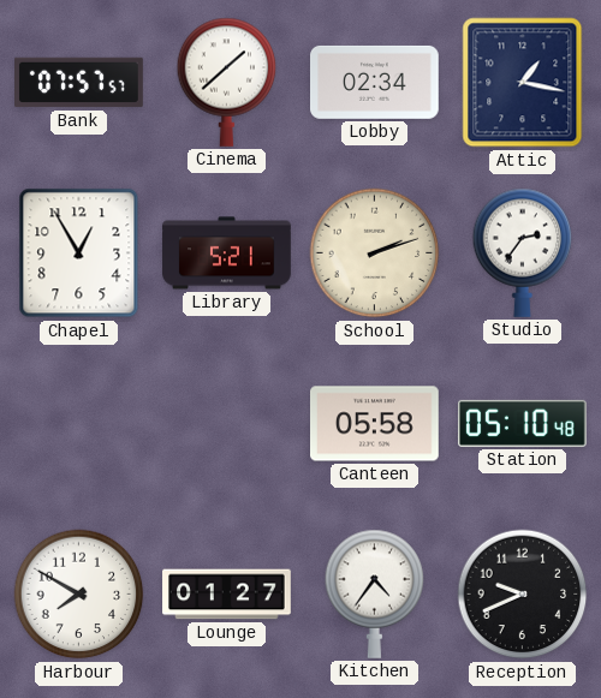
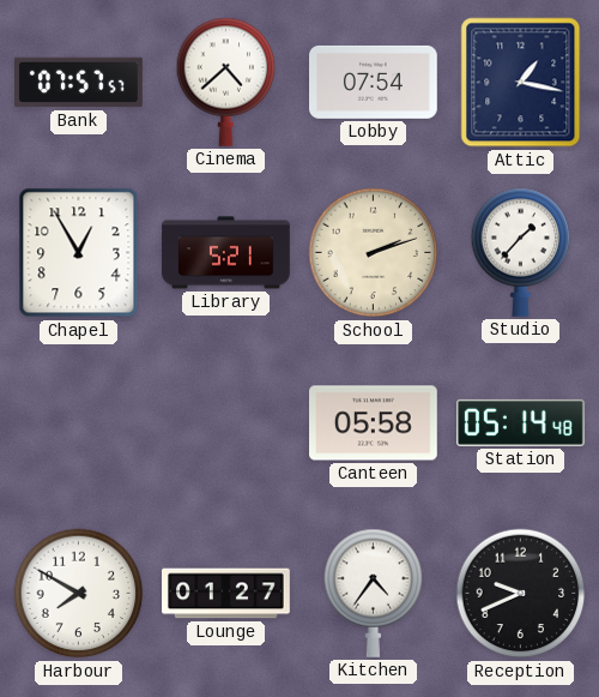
Cinema: 1:38 -> 4:38
Lobby: 02:34 -> 07:54
Studio: 2:36 -> 1:37
Station: 05:10 -> 05:14
